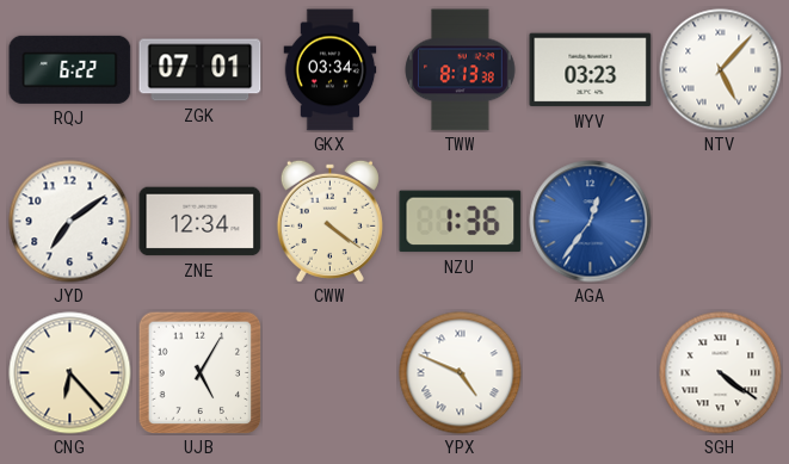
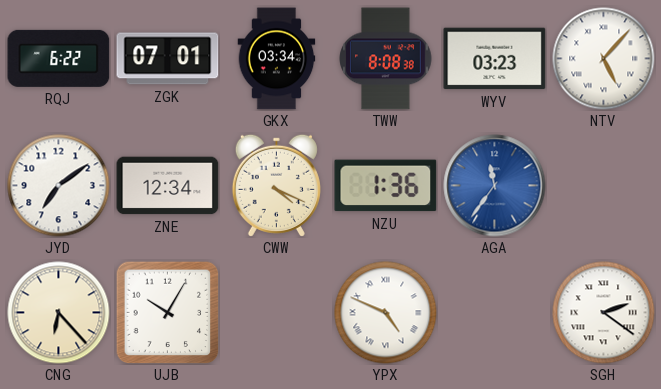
TWW: 8:13 -> 8:08
CWW: 4:21 -> 4:19
AGA: 12:36 -> 11:36
UJB: 5:05 -> 10:05
SGH: 4:21 -> 2:21
